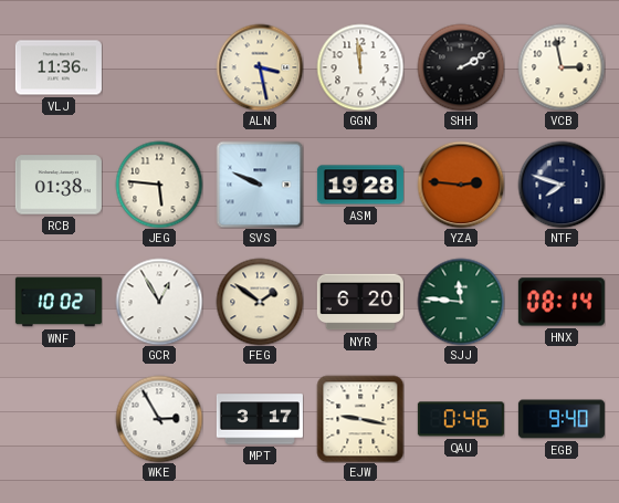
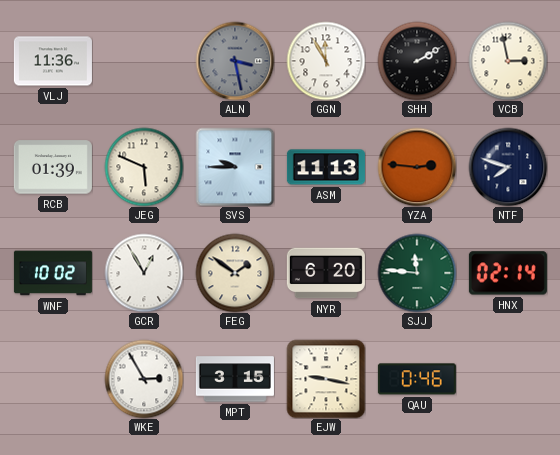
ALN dial: cream -> grey
GGN: 11:59 -> 11:55
RCB: 01:38 -> 01:39
JEG: 5:46 -> 5:49
SVS: 9:49 -> 9:45
ASM: 19:28 -> 11:13
HNX: 08:14 -> 02:14
MPT: 3:17 -> 3:15
EGB: 9:40 -> none
